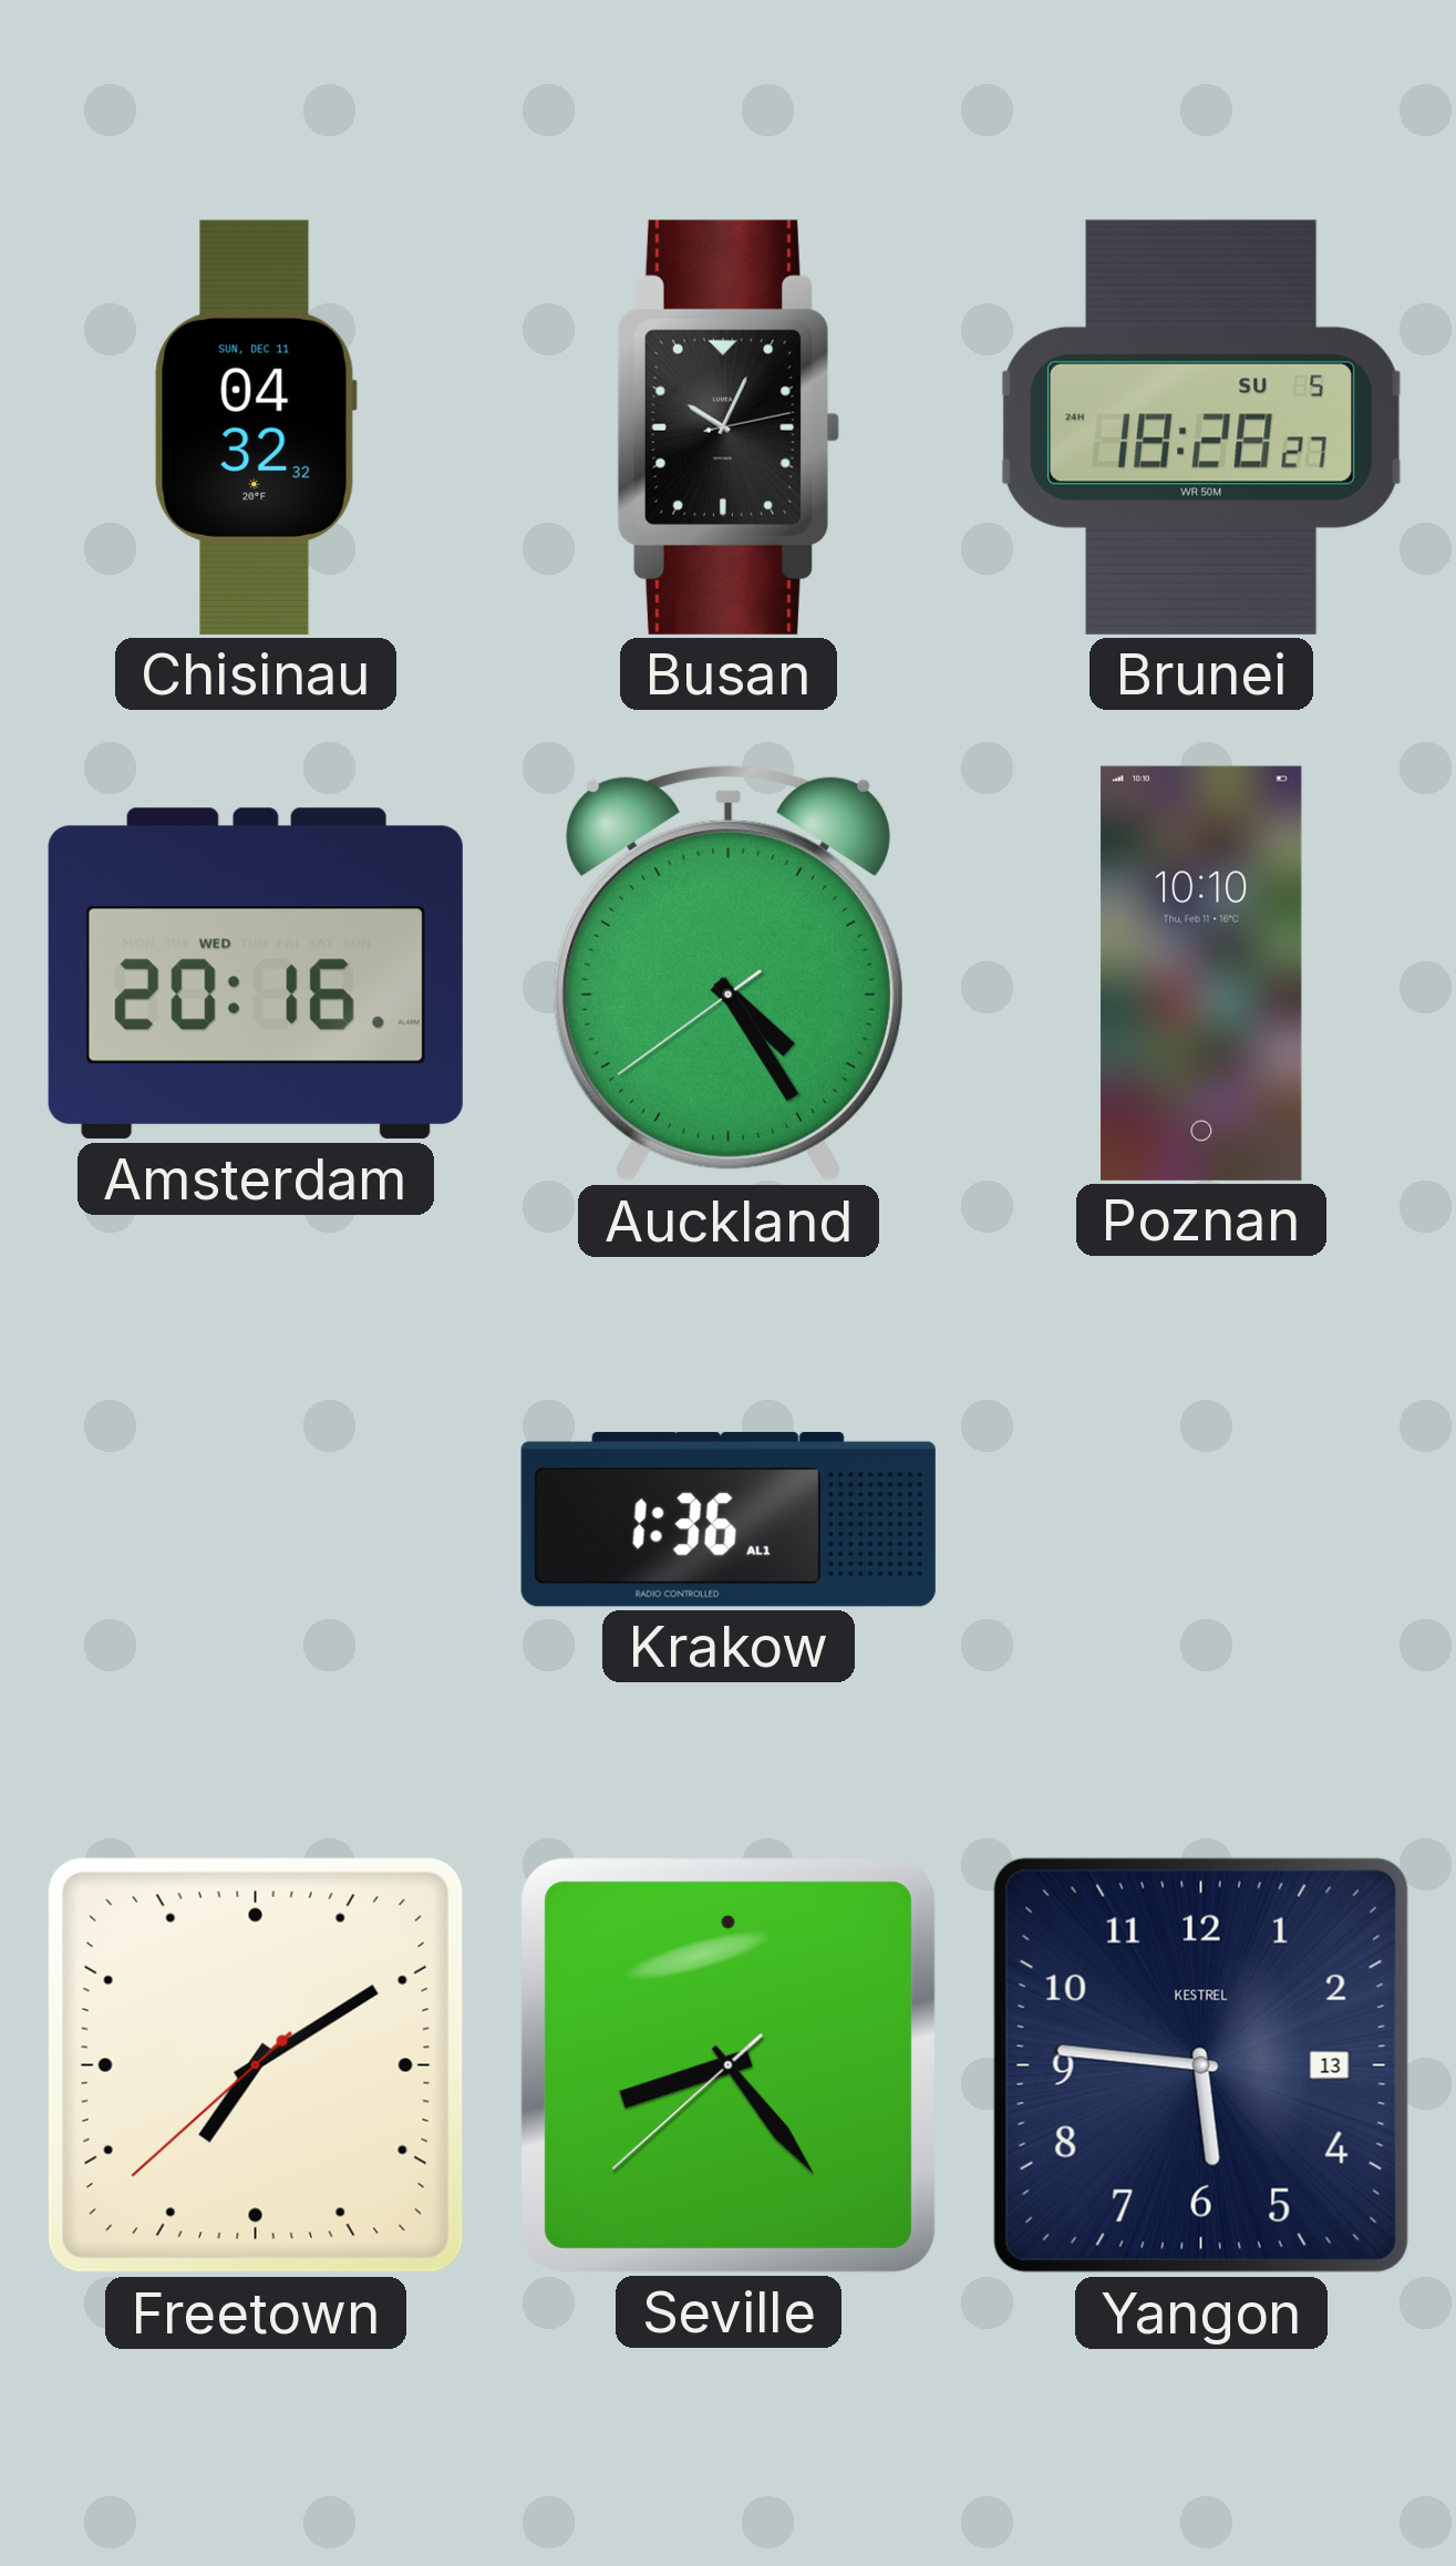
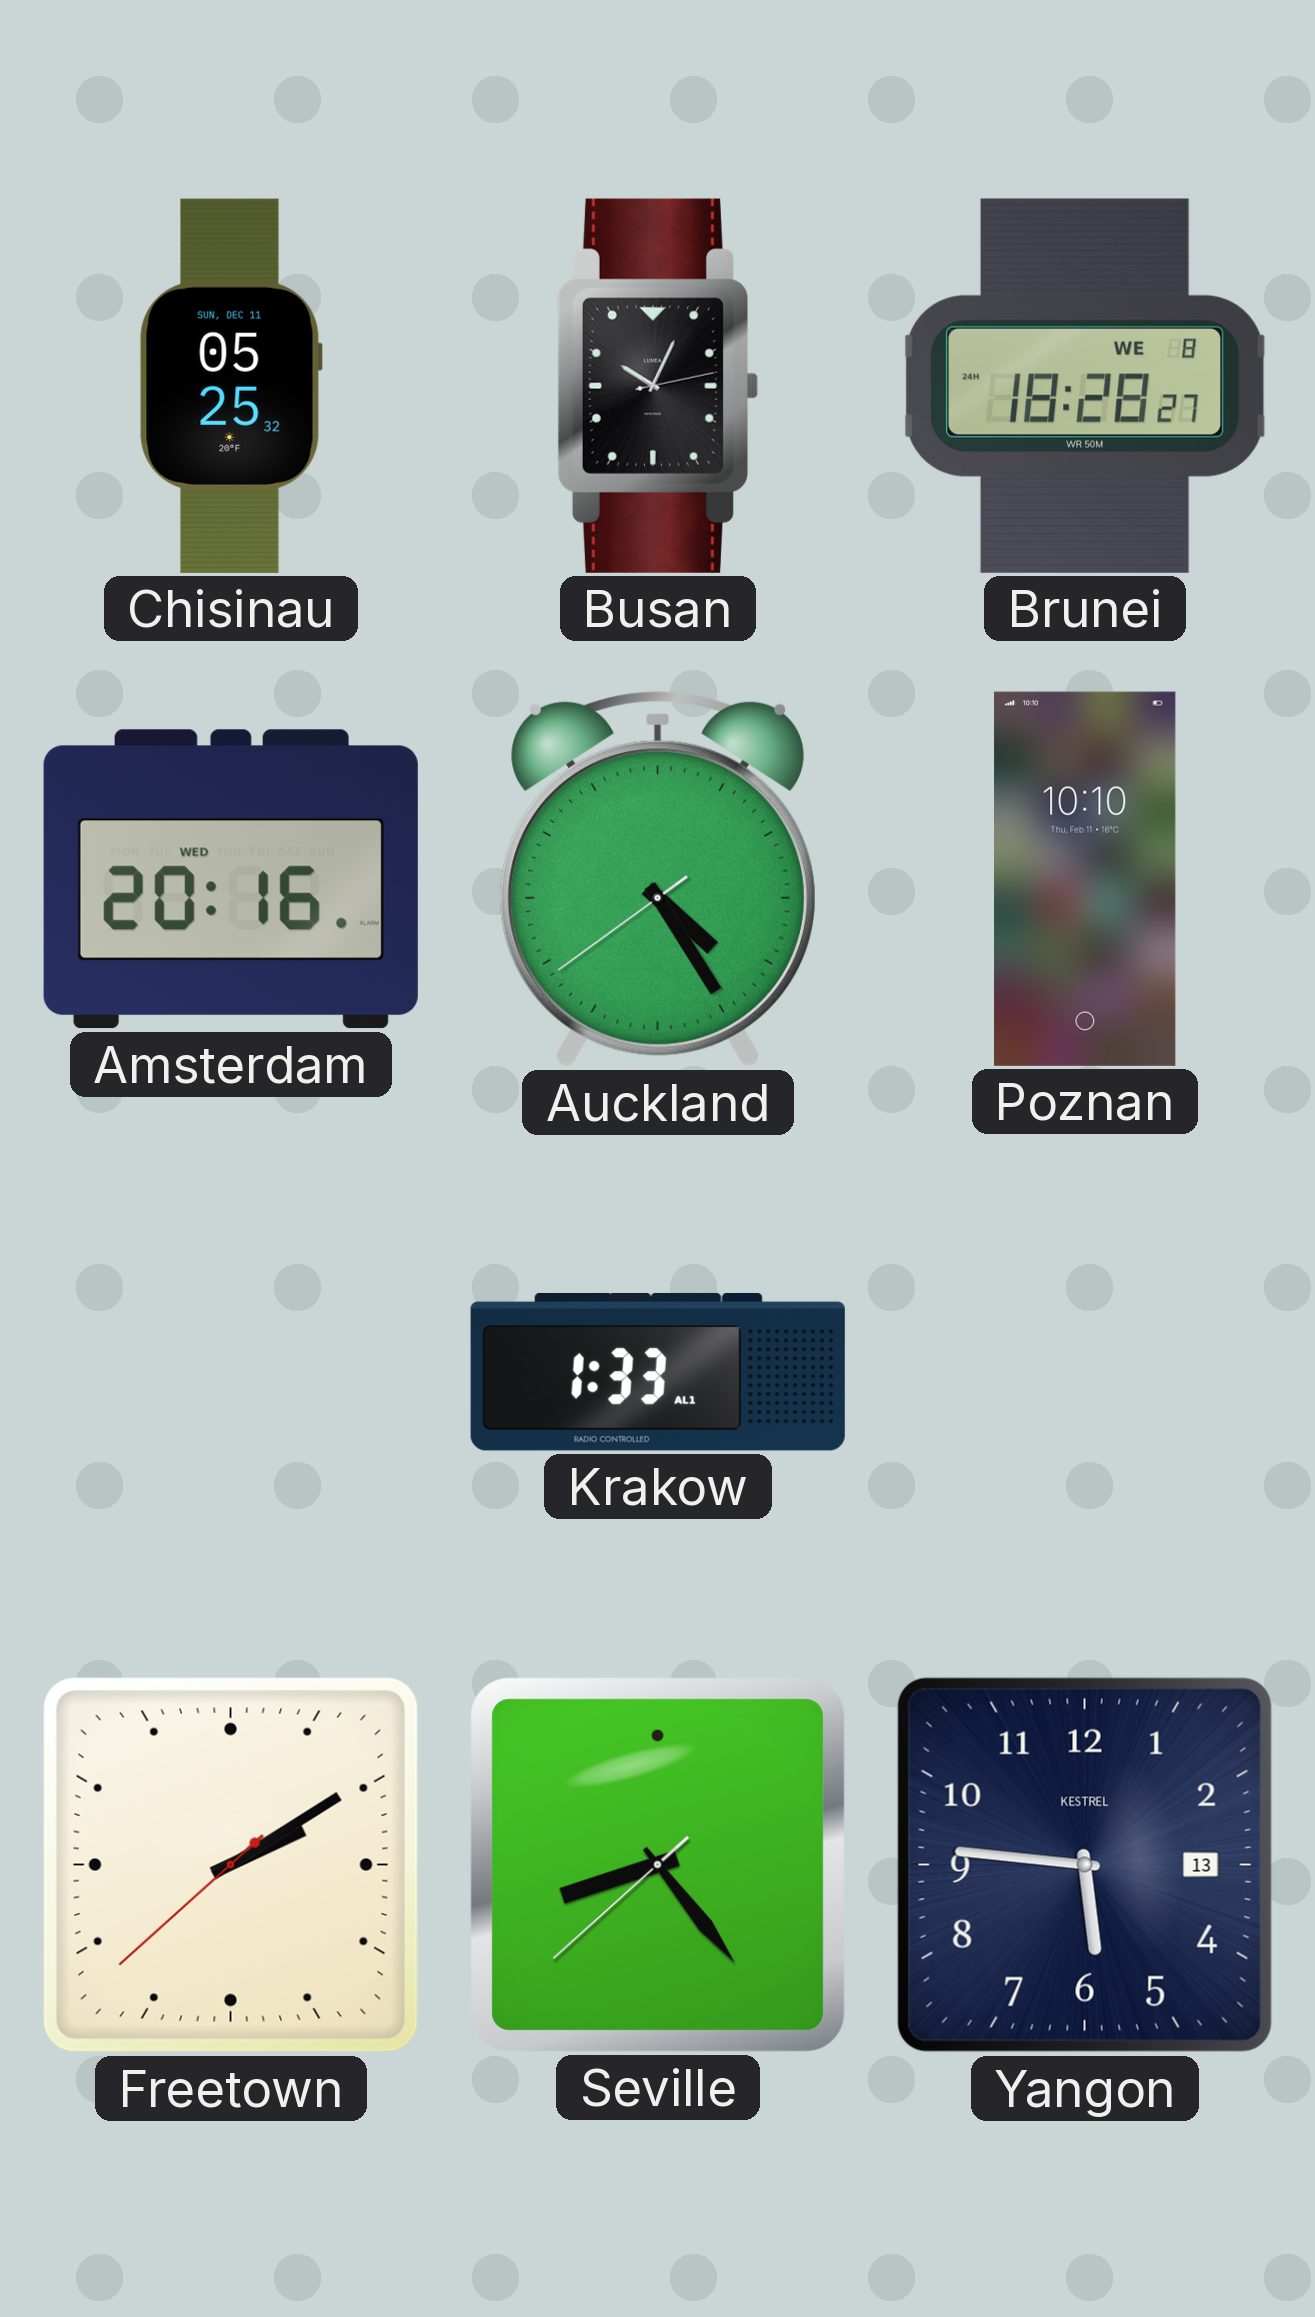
Chisinau: 04:32 -> 05:25
Brunei date: SU 5 -> WE 8
Krakow: 1:36 -> 1:33
Freetown: 7:09 -> 2:09
